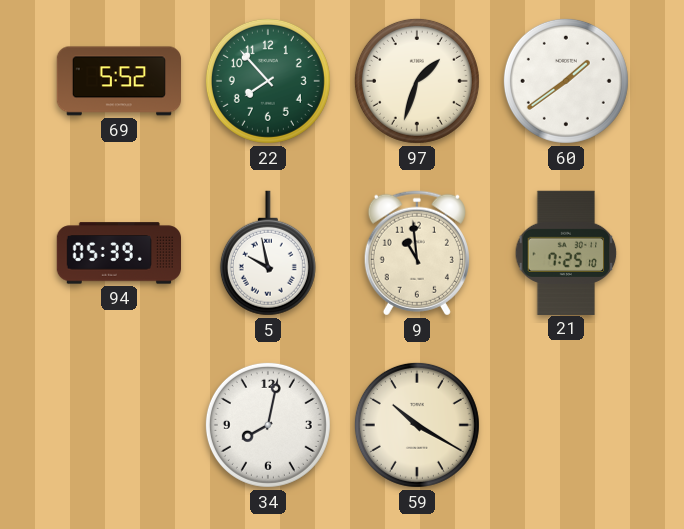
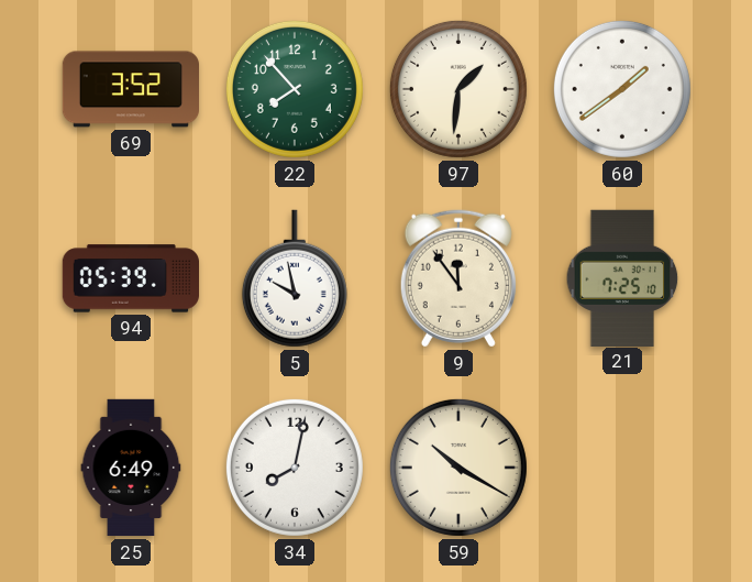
69: 5:52 -> 3:52
97: 1:33 -> 1:31
9: 10:59 -> 11:54
25: none -> 6:49
